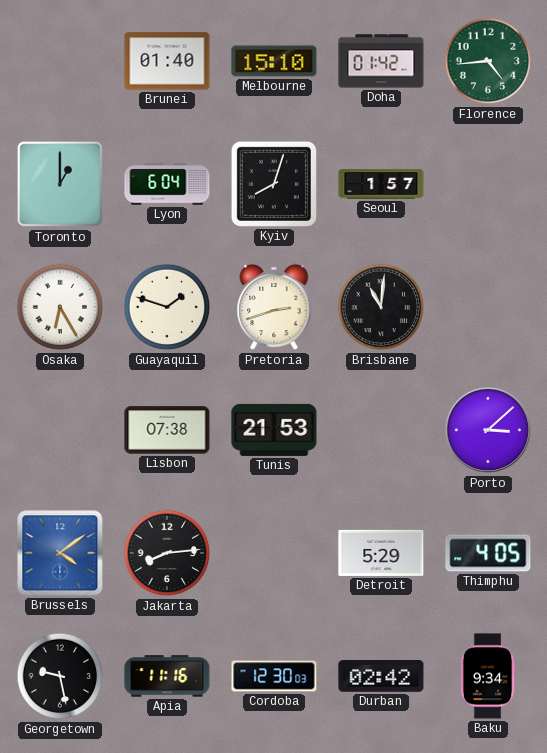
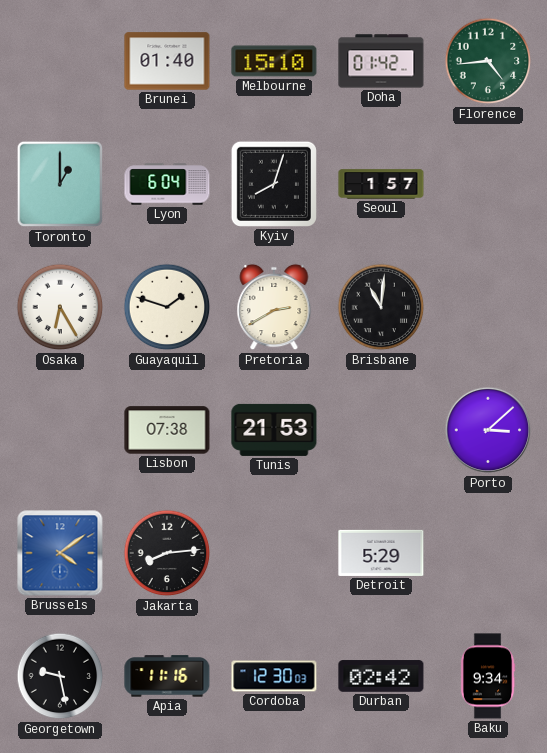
Pretoria: 2:42 -> 2:40
Thimphu: 4:05 -> none
